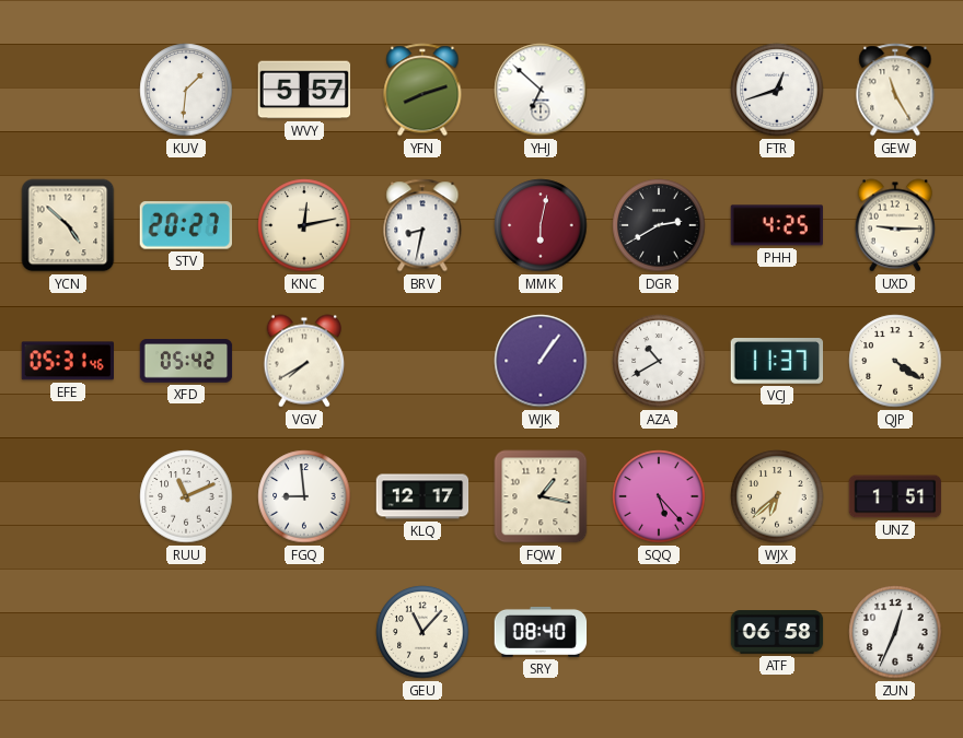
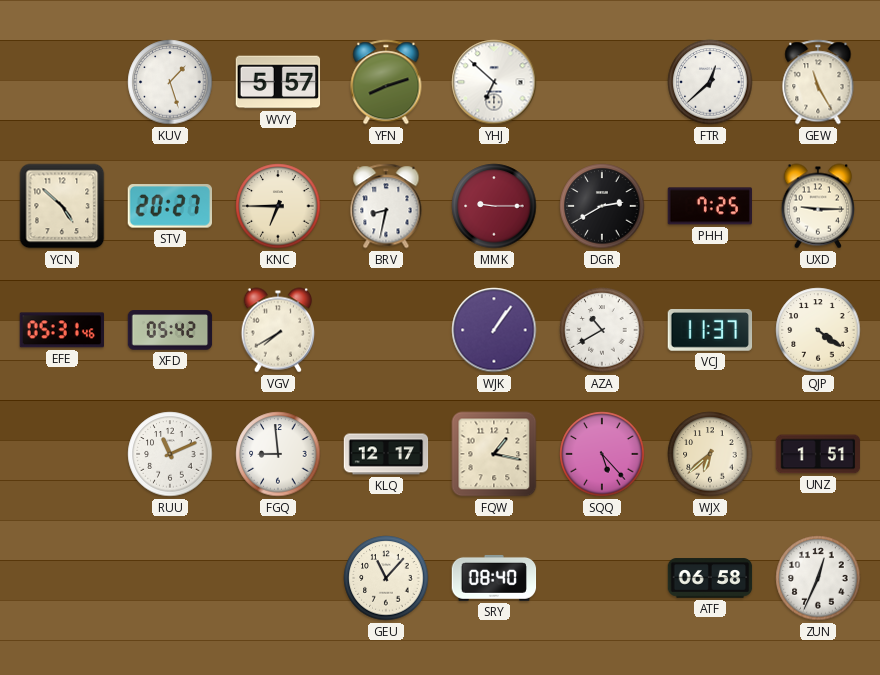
KUV: 1:31 -> 1:27
FTR: 12:42 -> 12:38
KNC: 12:13 -> 6:45
MMK: 6:02 -> 9:15
PHH: 4:25 -> 7:25
